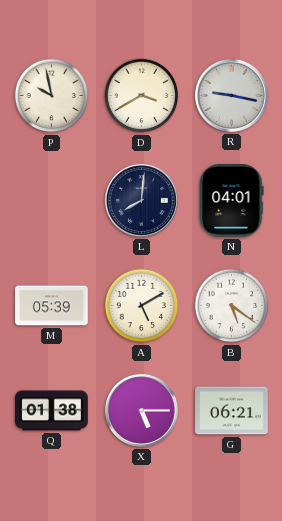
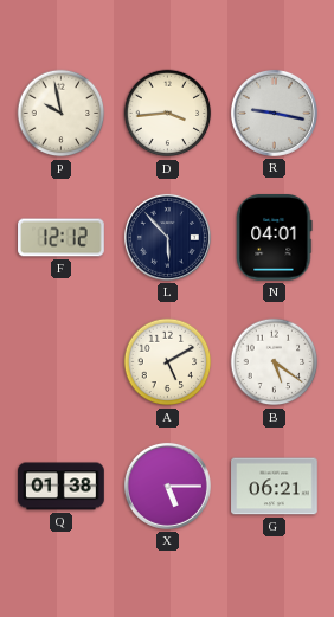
D: 3:40 -> 3:44
F: none -> 12:12
L: 8:01 -> 5:53
M: 05:39 -> none
